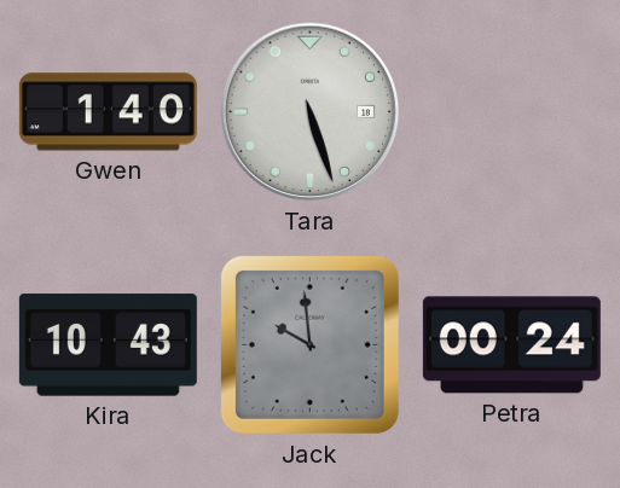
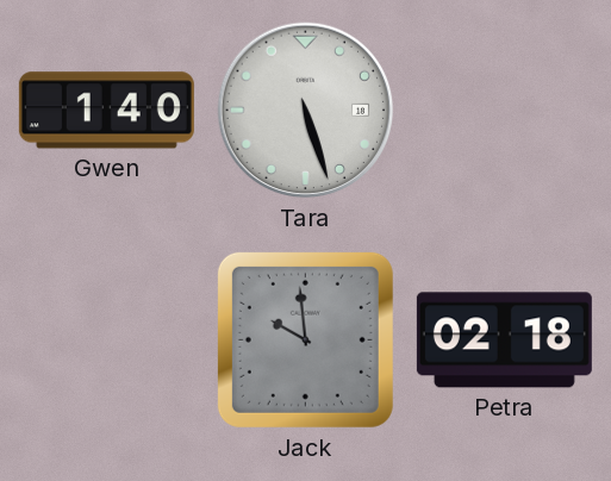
Kira: 10:43 -> none
Petra: 00:24 -> 02:18
